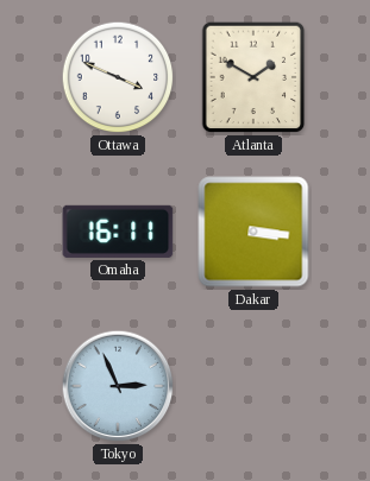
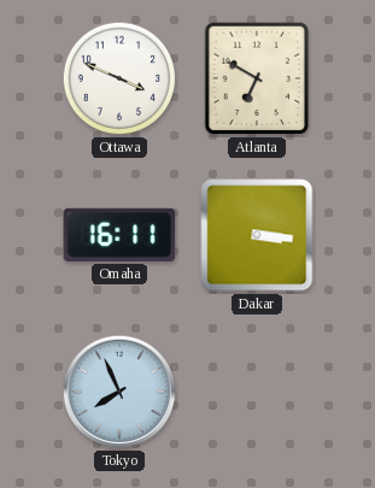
Atlanta: 1:50 -> 6:50
Tokyo: 2:56 -> 7:56
